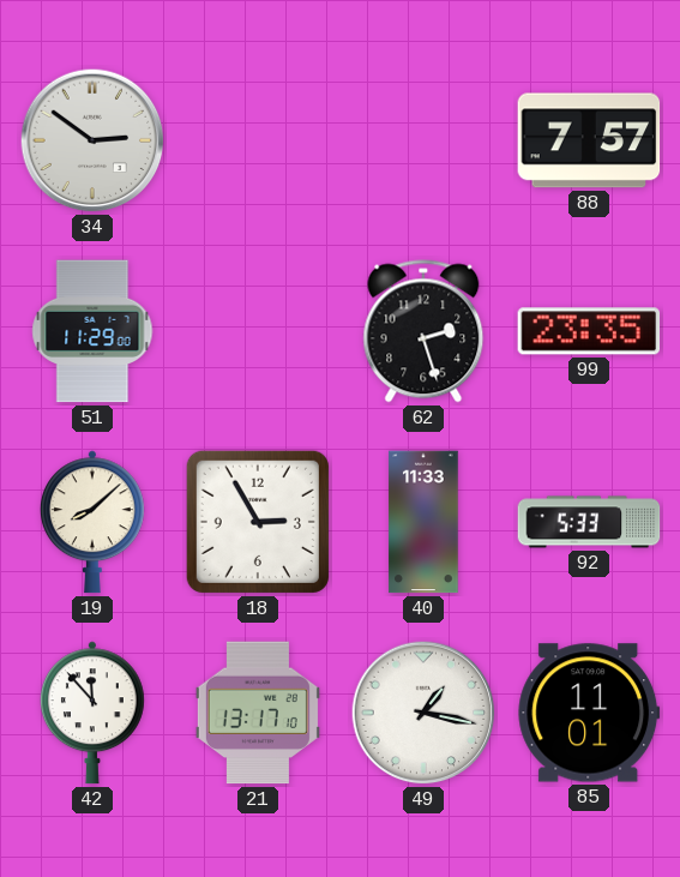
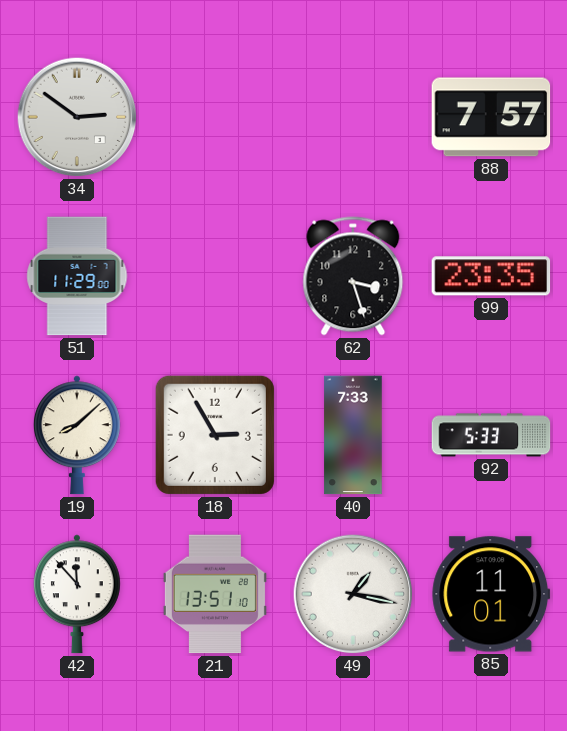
62: 2:27 -> 3:27
40: 11:33 -> 7:33
21: 13:17 -> 13:51
